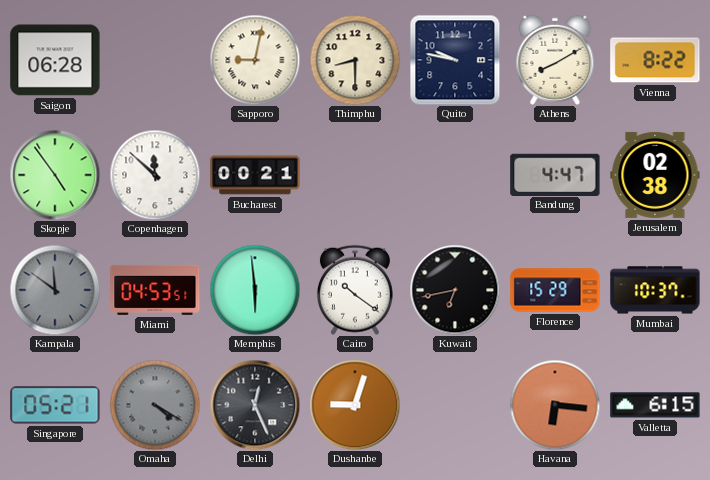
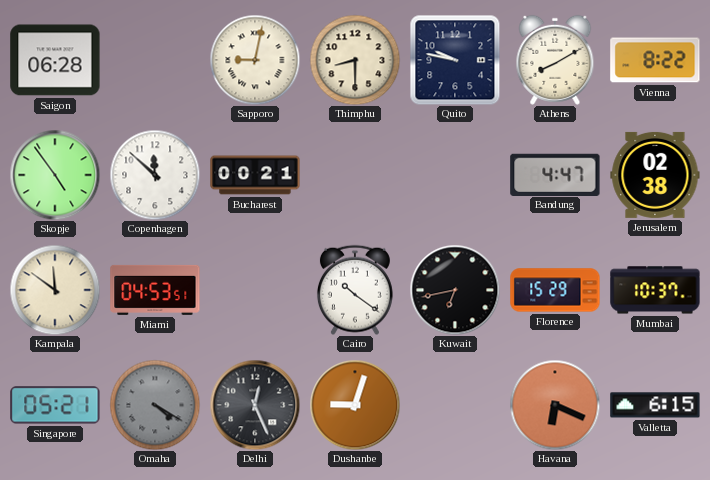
Kampala dial: grey -> cream
Memphis: 5:59 -> none
Havana: 6:16 -> 6:19
